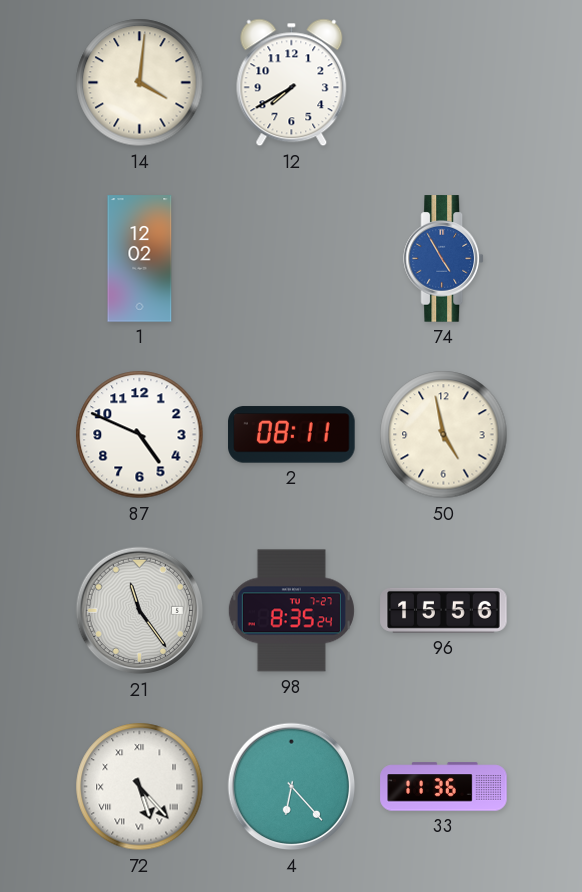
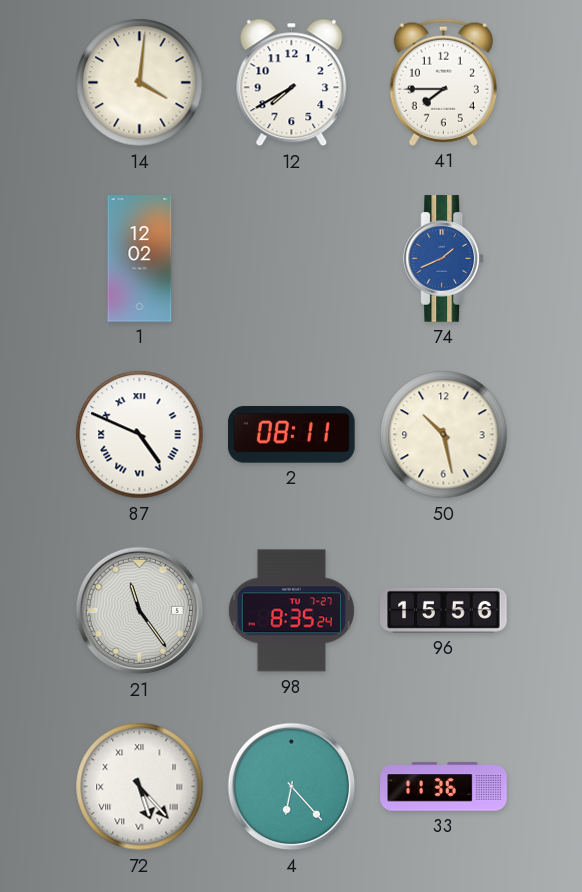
41: none -> 7:45
74: 4:55 -> 1:41
87 numerals: Arabic -> Roman
50: 4:58 -> 10:28
